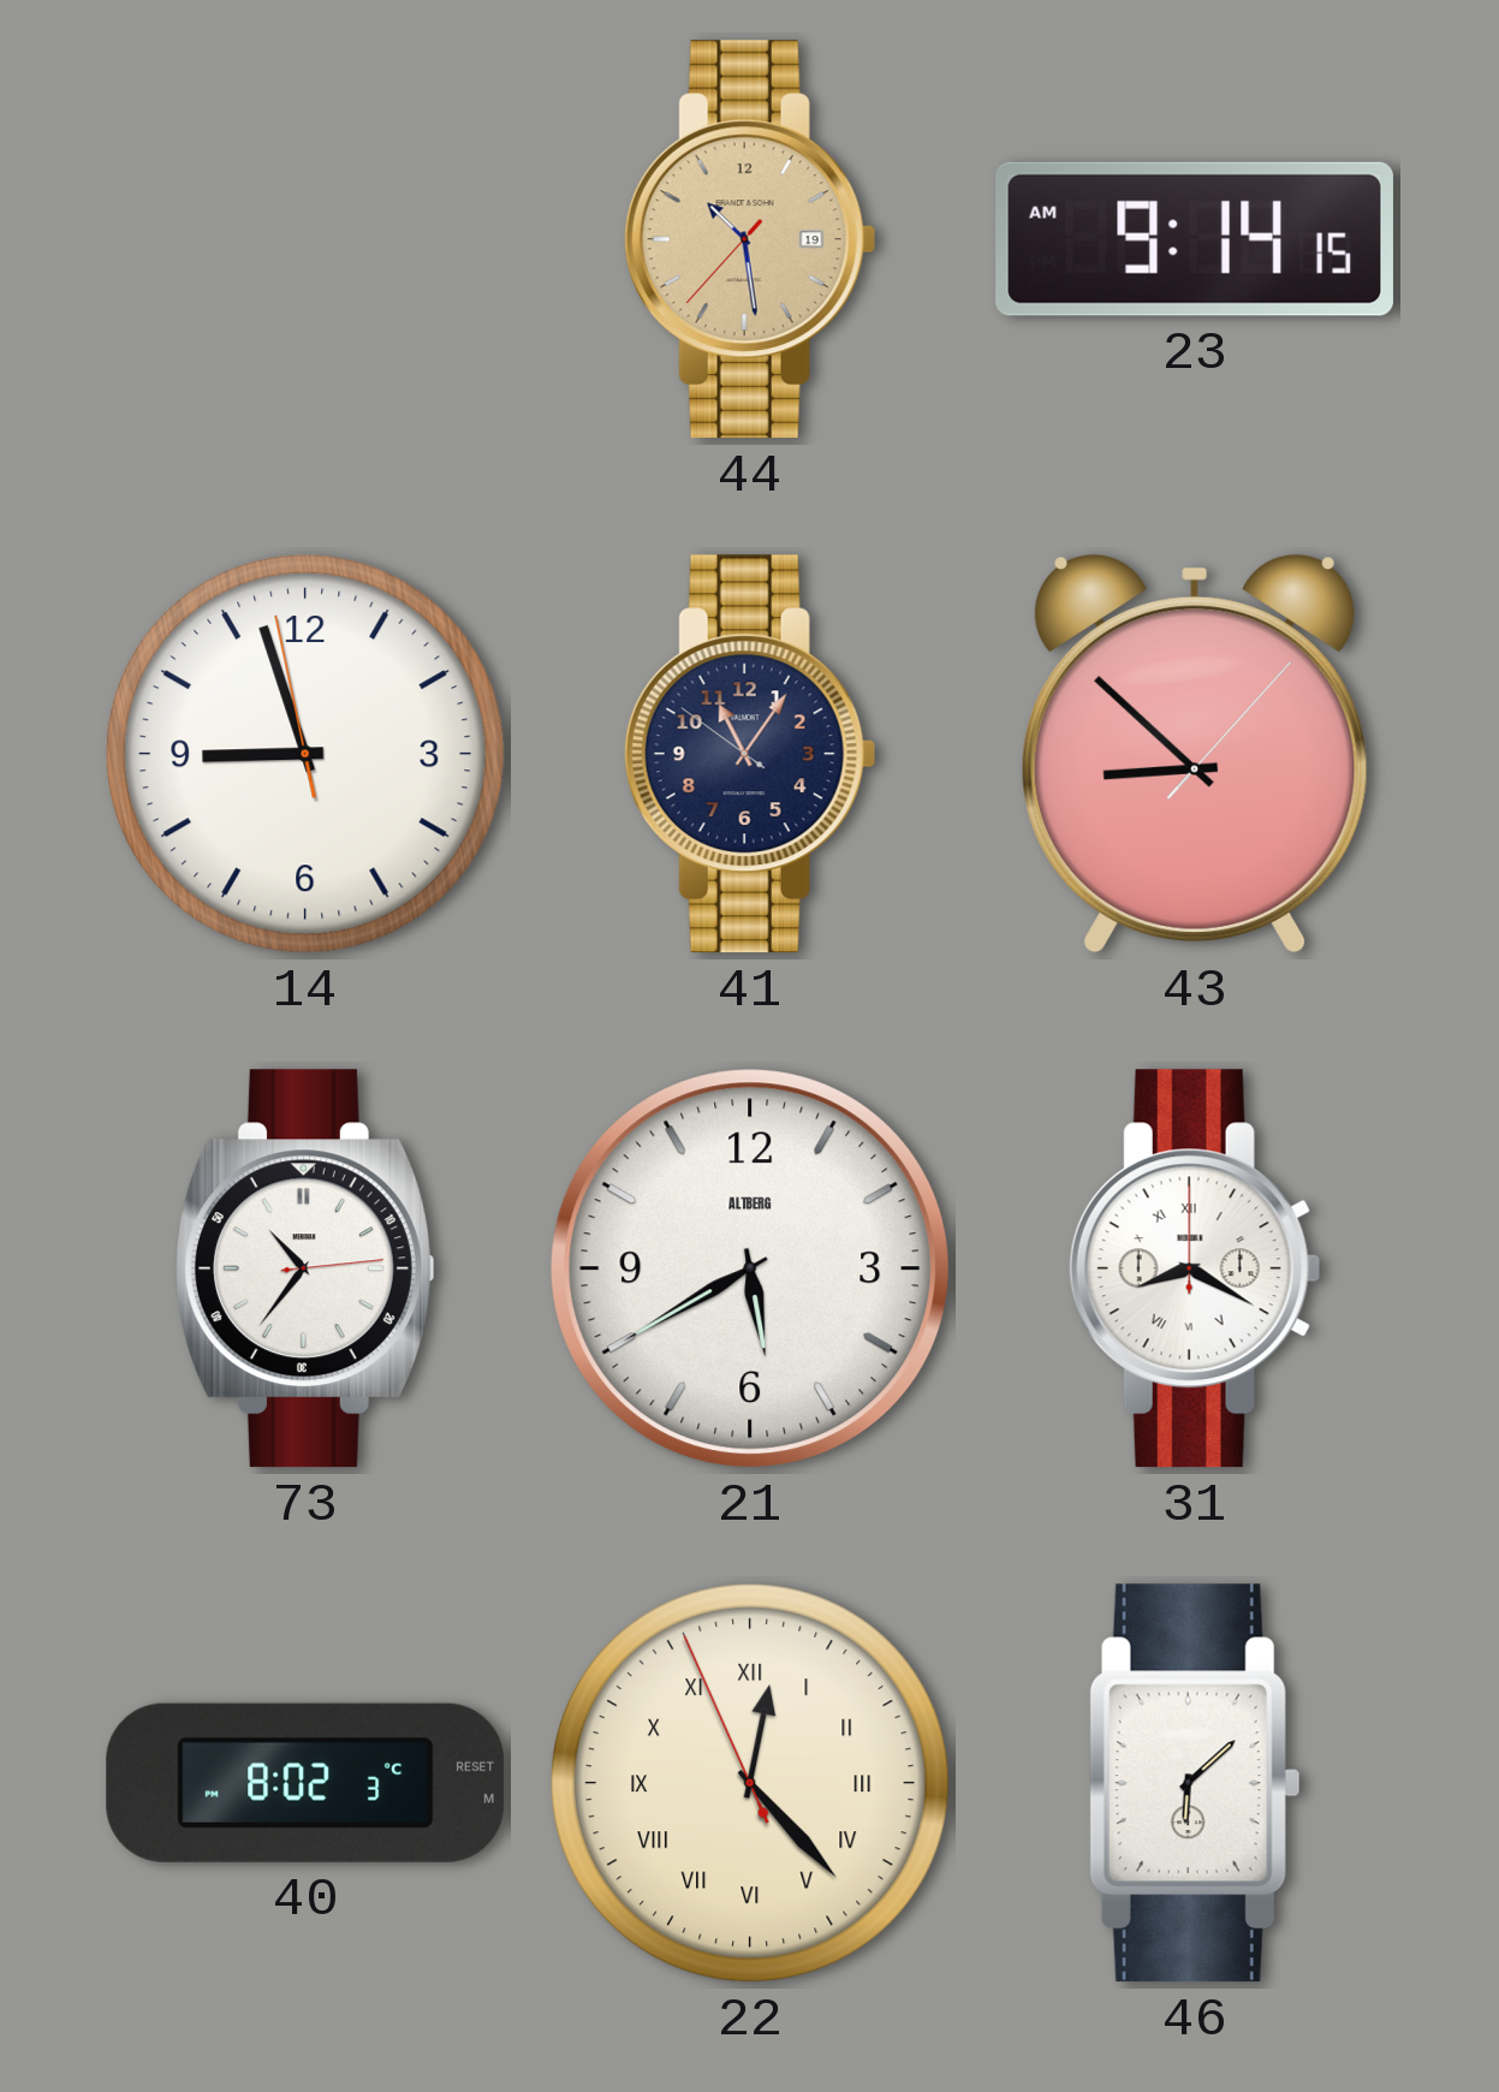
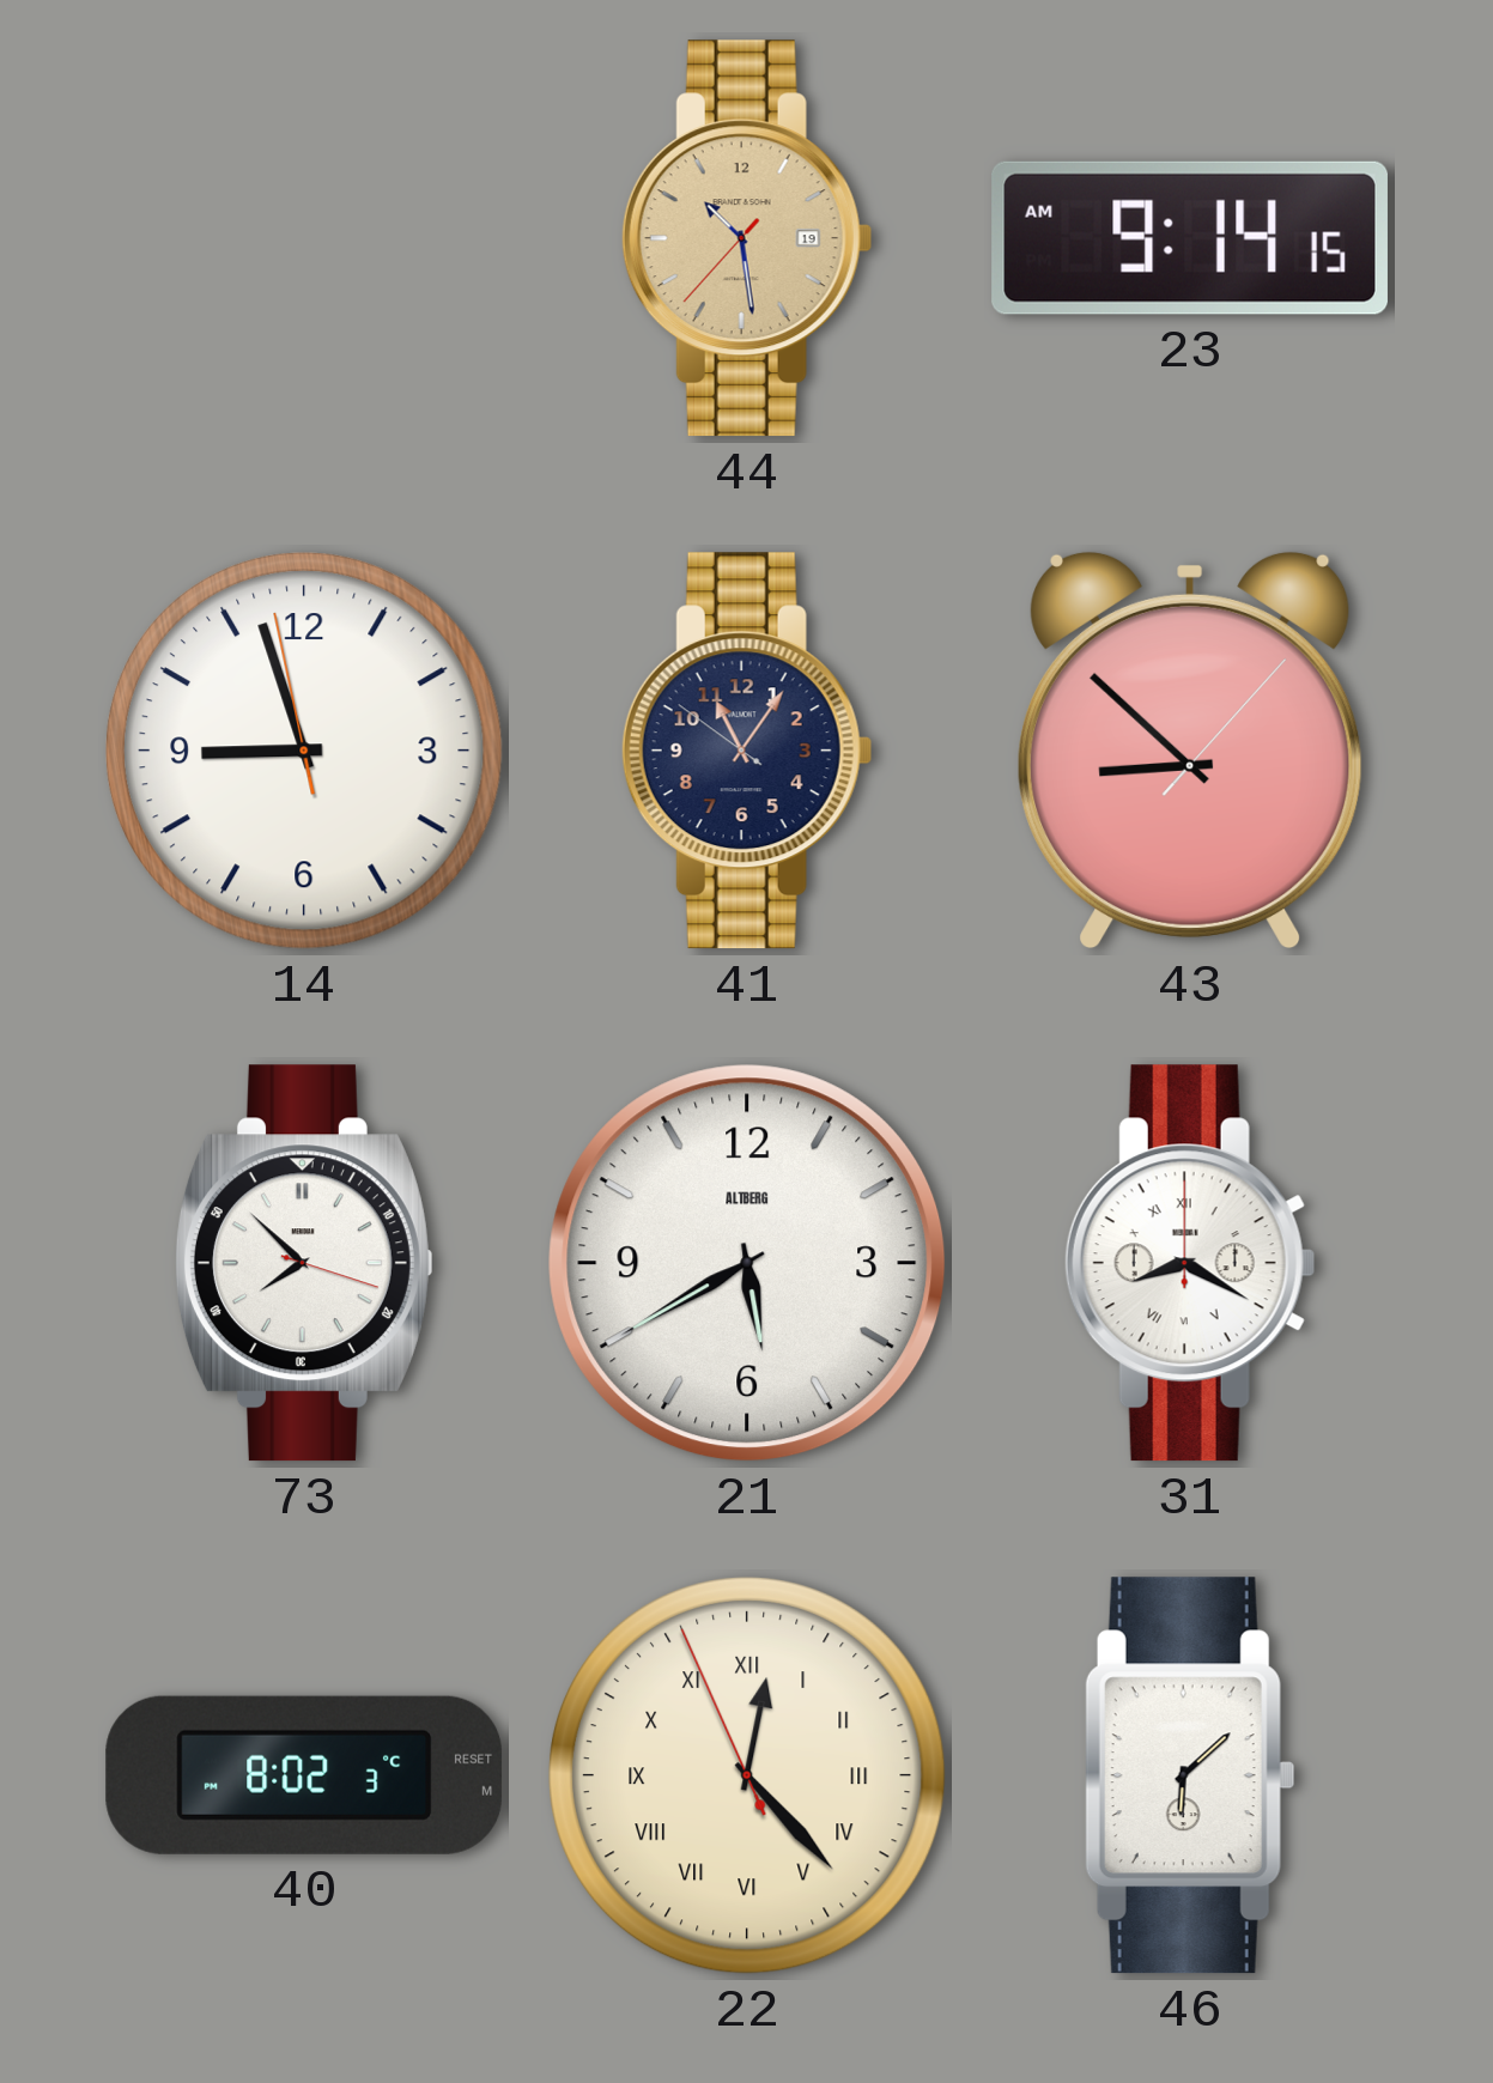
73: 10:36 -> 7:52
